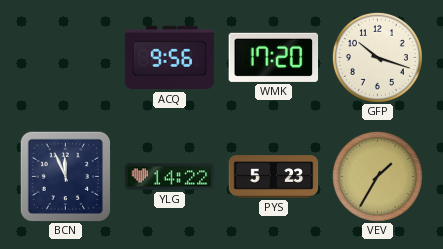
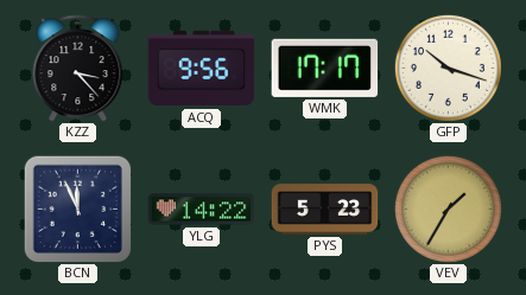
KZZ: none -> 3:23
WMK: 17:20 -> 17:17
